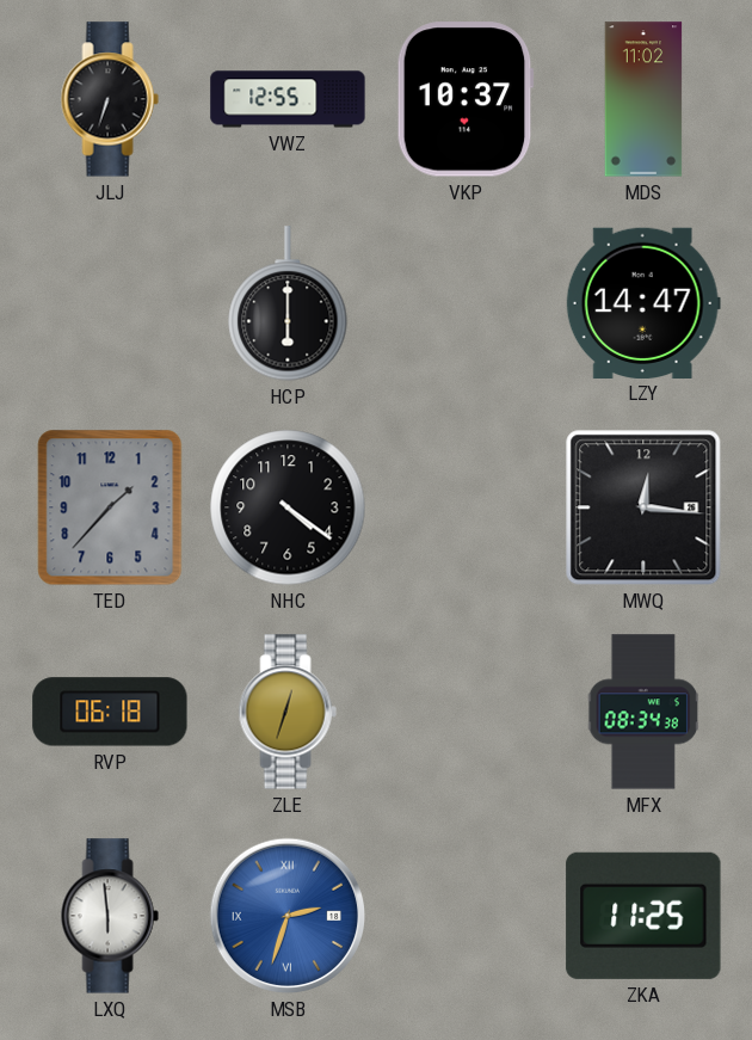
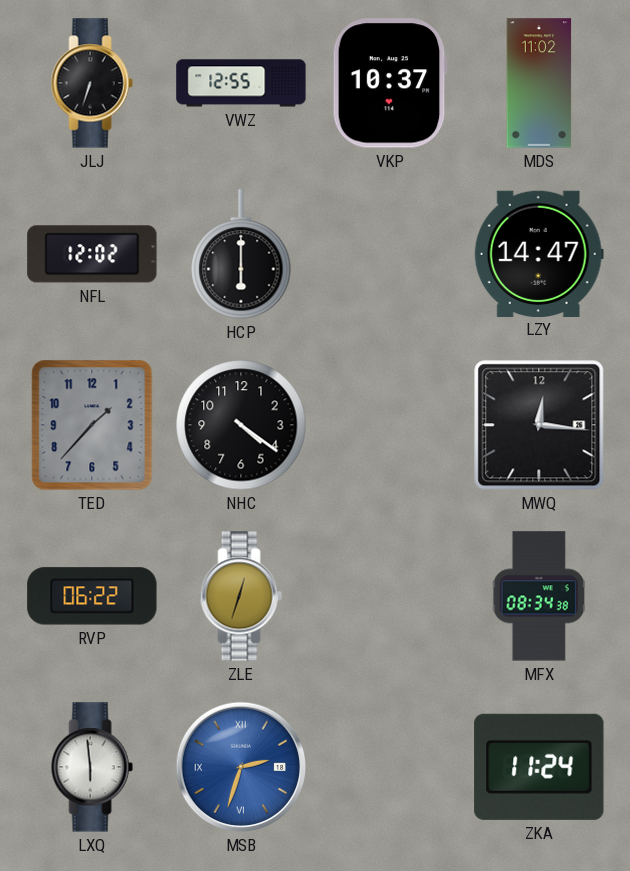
NFL: none -> 12:02
RVP: 06:18 -> 06:22
ZKA: 11:25 -> 11:24
